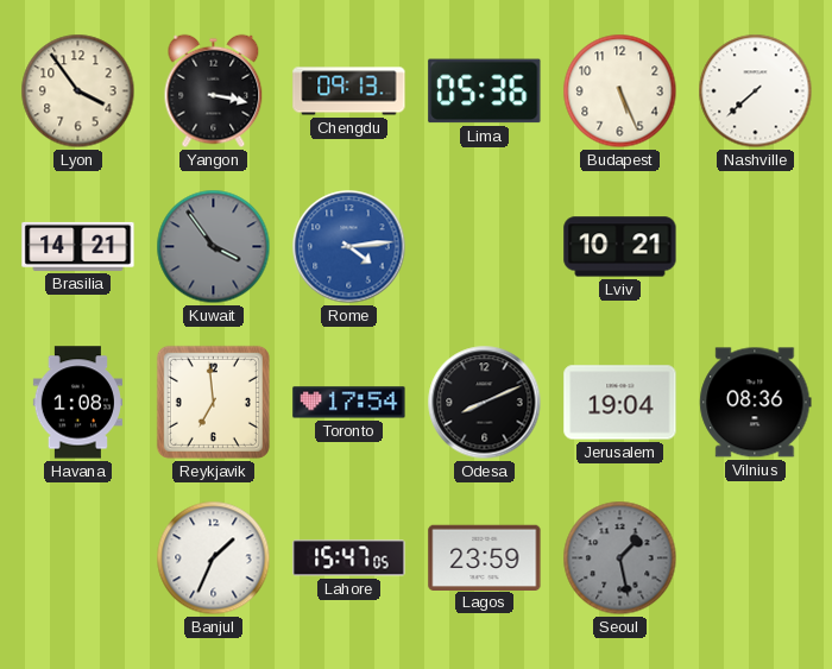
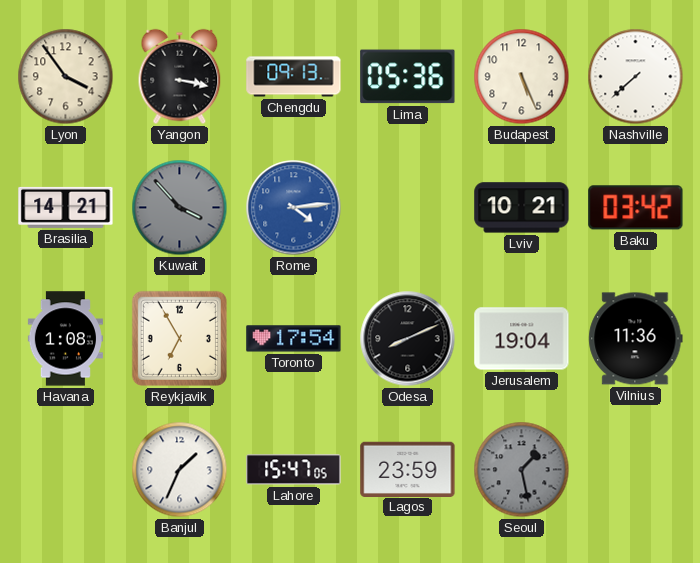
Kuwait: 3:54 -> 3:53
Baku: none -> 03:42
Reykjavik: 6:59 -> 6:55
Vilnius: 08:36 -> 11:36
